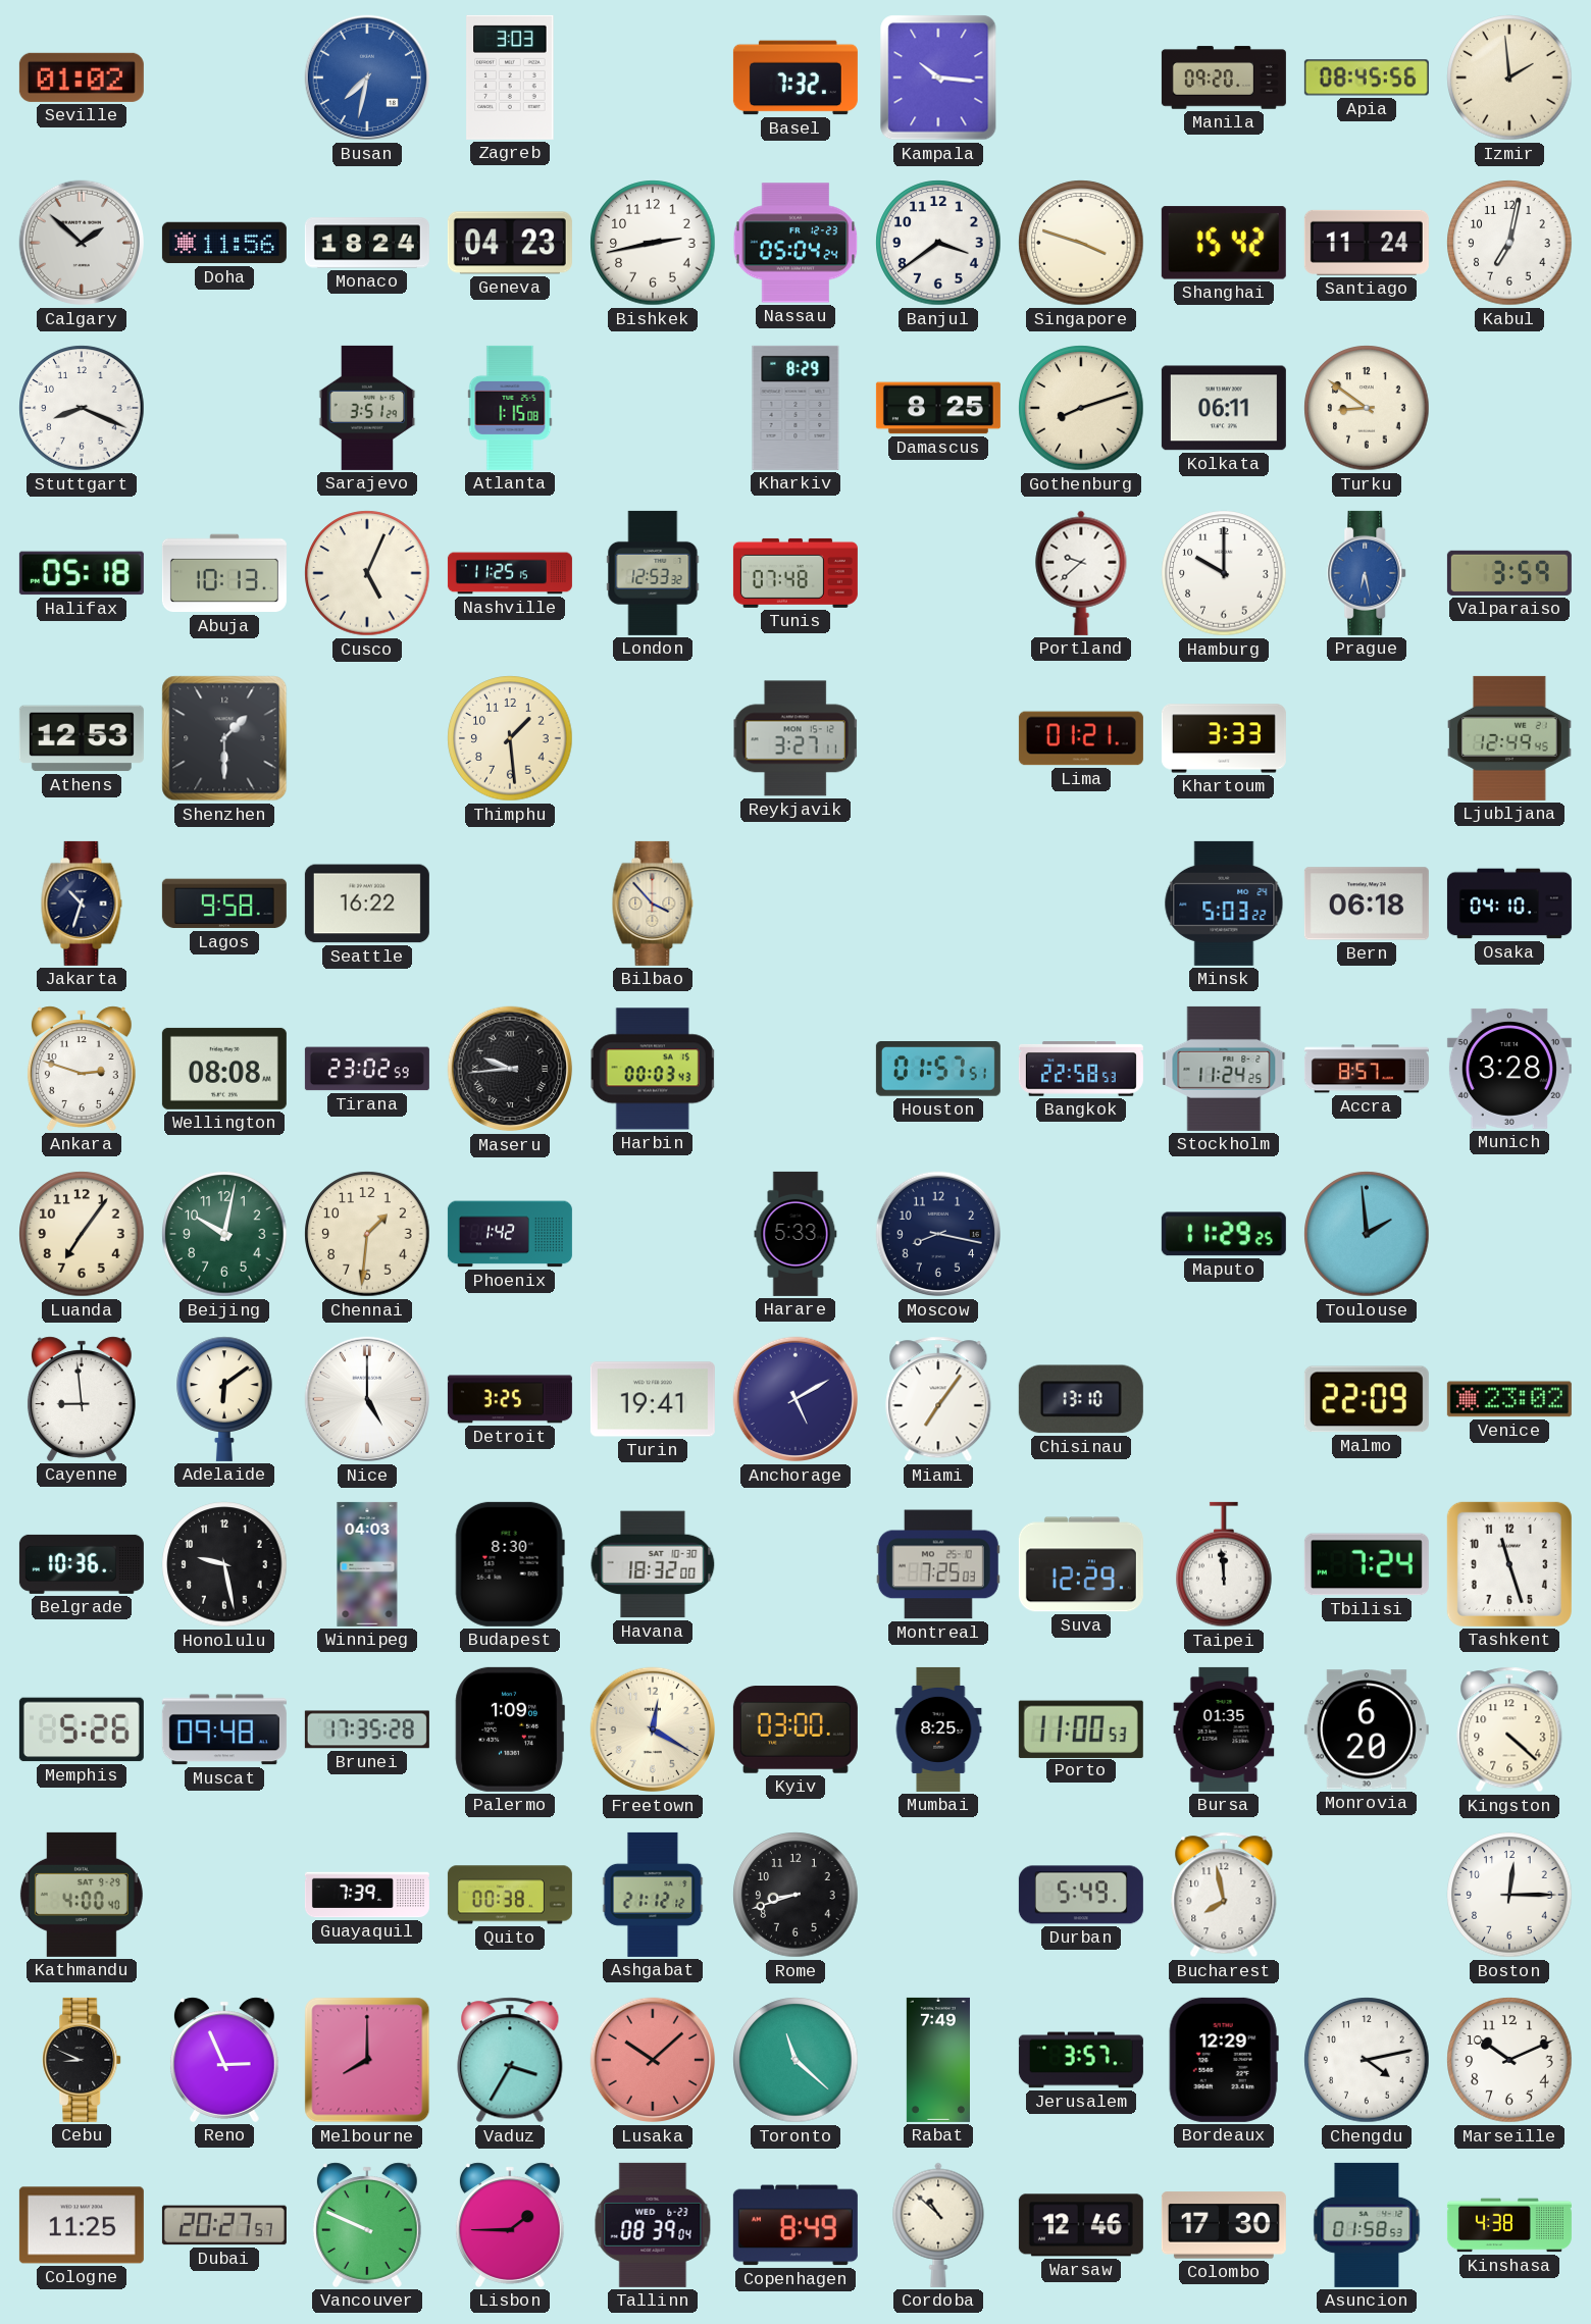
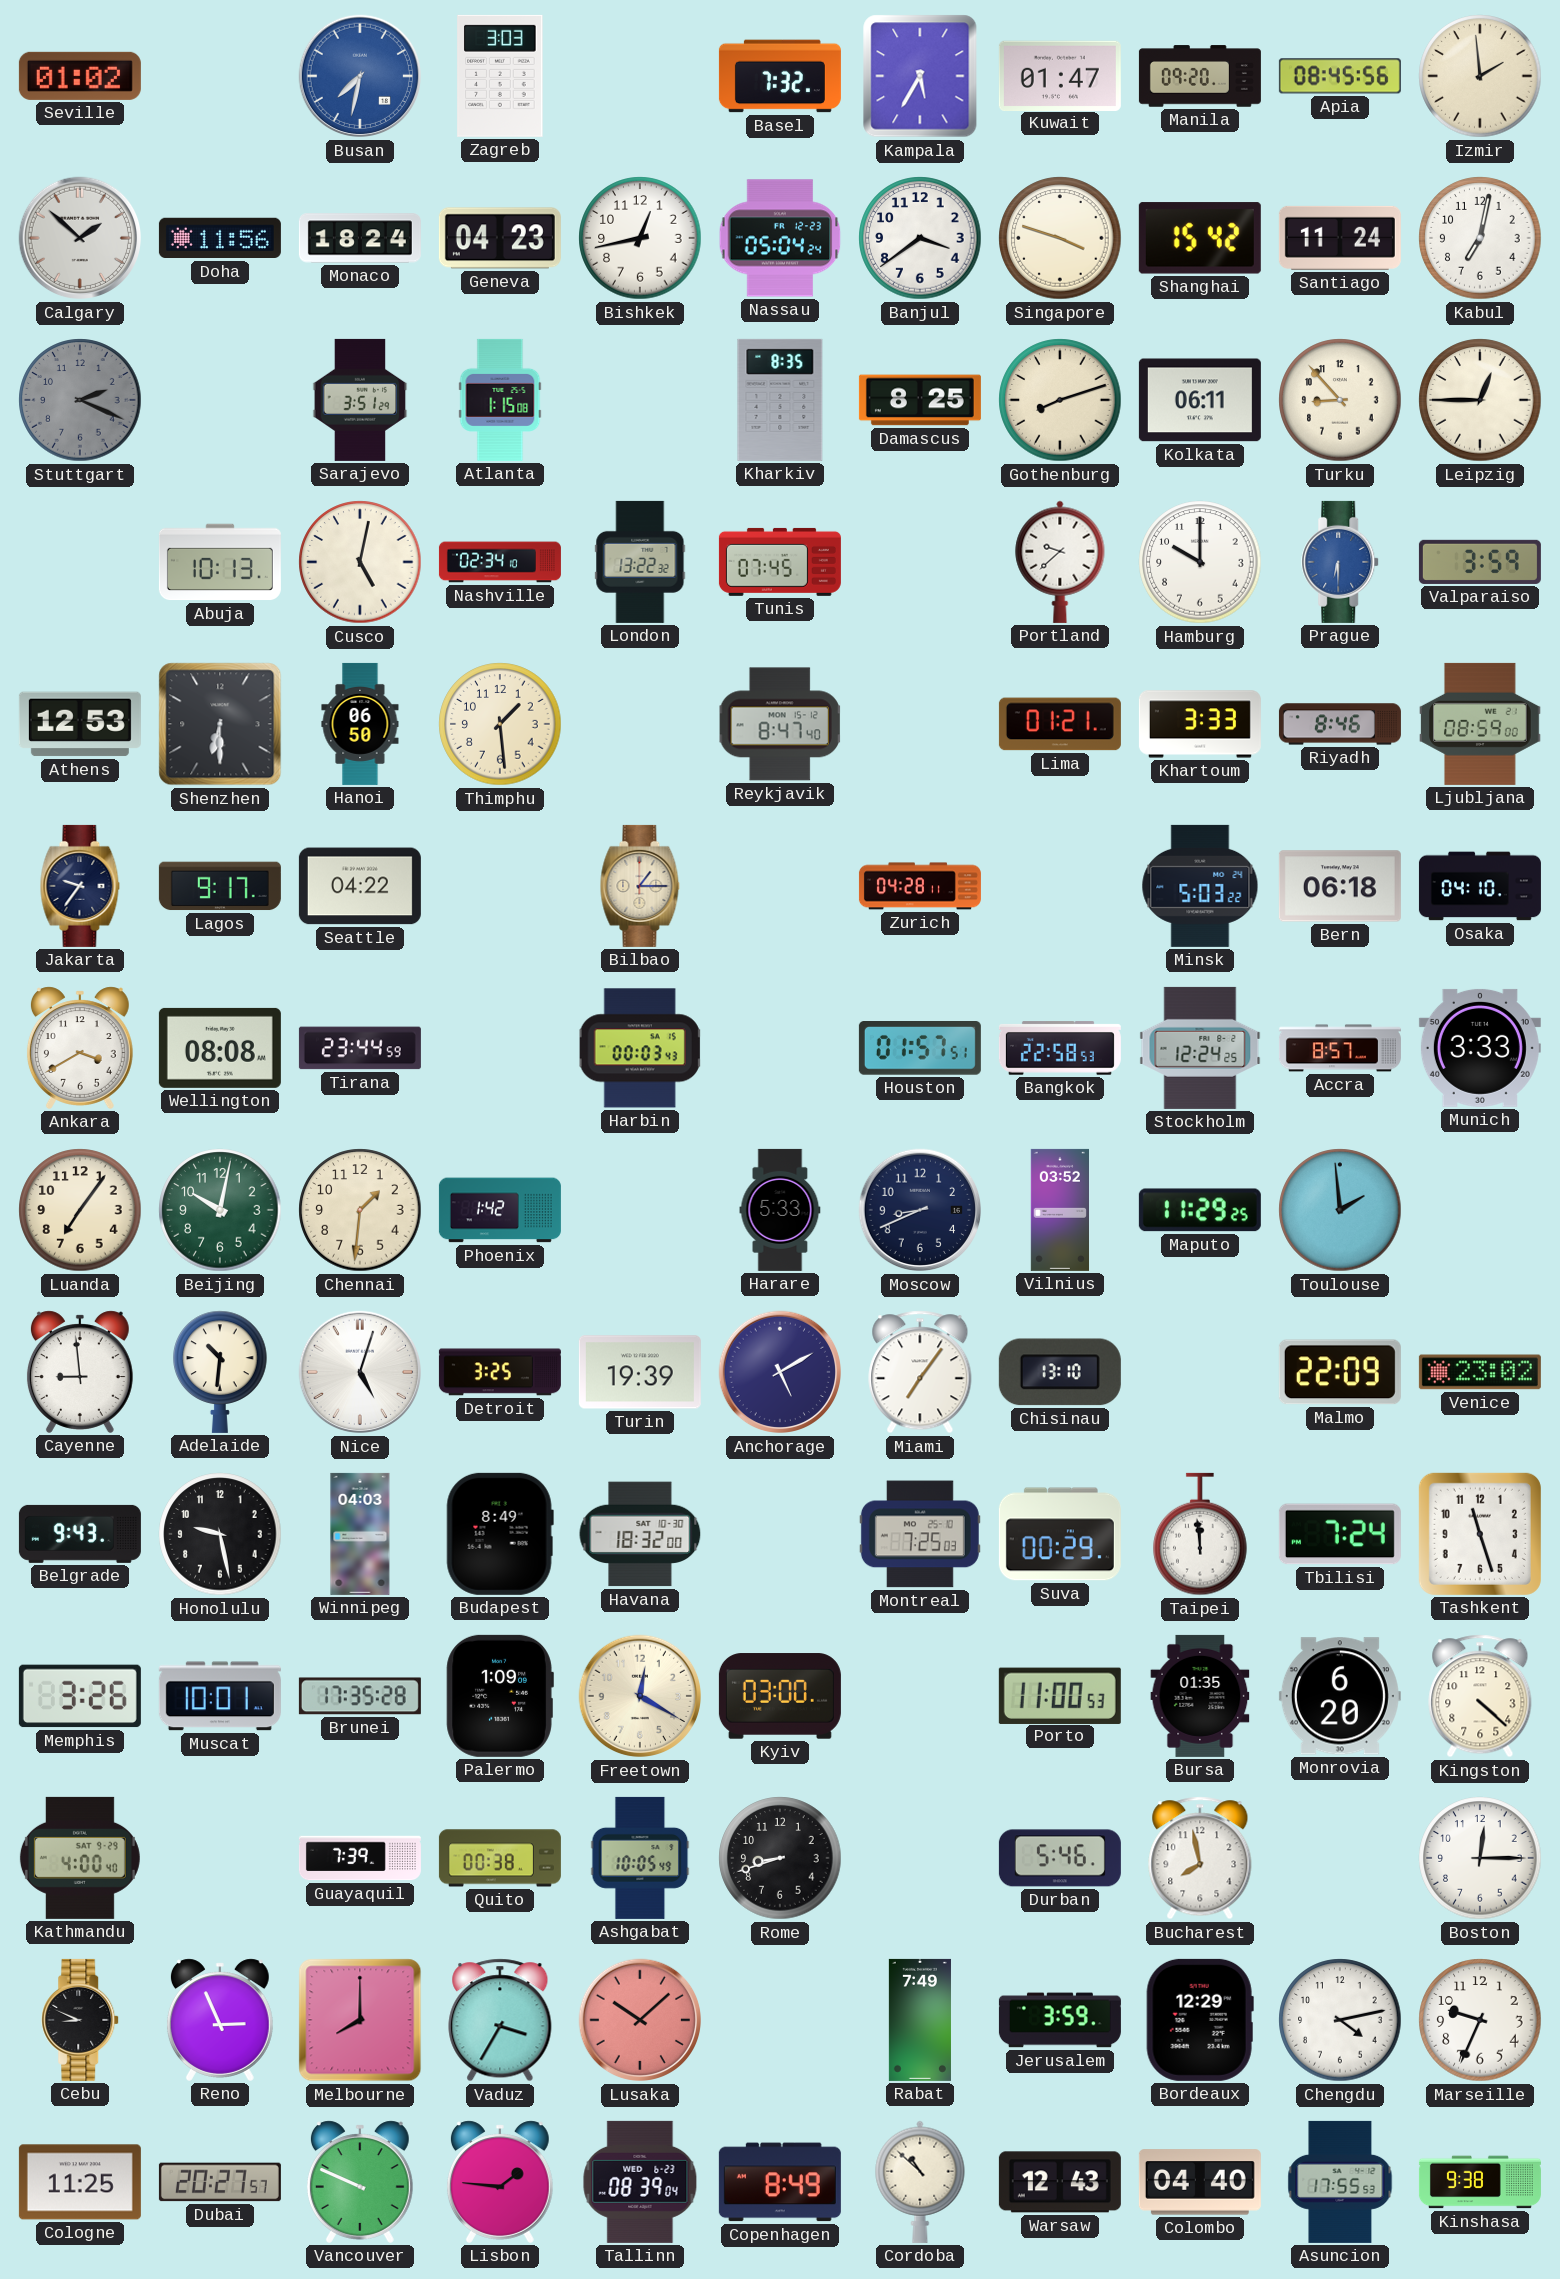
Kampala: 10:16 -> 5:35
Kuwait: none -> 01:47
Bishkek: 2:43 -> 12:43
Stuttgart: 8:19 -> 2:19
Stuttgart dial: white -> grey
Kharkiv: 8:29 -> 8:35
Turku: 8:51 -> 8:53
Leipzig: none -> 12:45
Halifax: 05:18 -> none
Cusco: 5:04 -> 5:02
Nashville: 11:25 -> 02:34
London: 12:53 -> 13:22
Tunis: 07:48 -> 07:45
Prague: 6:28 -> 6:30
Shenzhen: 1:30 -> 6:30
Hanoi: none -> 06:50
Reykjavik: 3:27 -> 8:47
Riyadh: none -> 8:46
Ljubljana: 12:49 -> 08:59
Jakarta: 10:33 -> 9:36
Lagos: 9:58 -> 9:17
Seattle: 16:22 -> 04:22
Bilbao: 3:53 -> 1:15
Zurich: none -> 04:28
Ankara: 2:48 -> 3:40
Tirana: 23:02 -> 23:44
Maseru: 9:44 -> none
Stockholm: 11:24 -> 12:24
Munich: 3:28 -> 3:33
Moscow: 8:17 -> 8:41
Vilnius: none -> 03:52
Adelaide: 6:09 -> 10:31
Nice: 5:00 -> 5:03
Turin: 19:41 -> 19:39
Belgrade: 10:36 -> 9:43
Budapest: 8:30 -> 8:49
Suva: 12:29 -> 00:29
Memphis: 5:26 -> 3:26
Muscat: 09:48 -> 10:01
Mumbai: 8:25 -> none
Ashgabat: 21:12 -> 10:05
Durban: 5:49 -> 5:46
Toronto: 11:22 -> none
Jerusalem: 3:57 -> 3:59
Marseille: 10:11 -> 9:34
Lisbon: 1:45 -> 1:46
Warsaw: 12:46 -> 12:43
Colombo: 17:30 -> 04:40
Asuncion: 01:58 -> 17:55
Kinshasa: 4:38 -> 9:38
